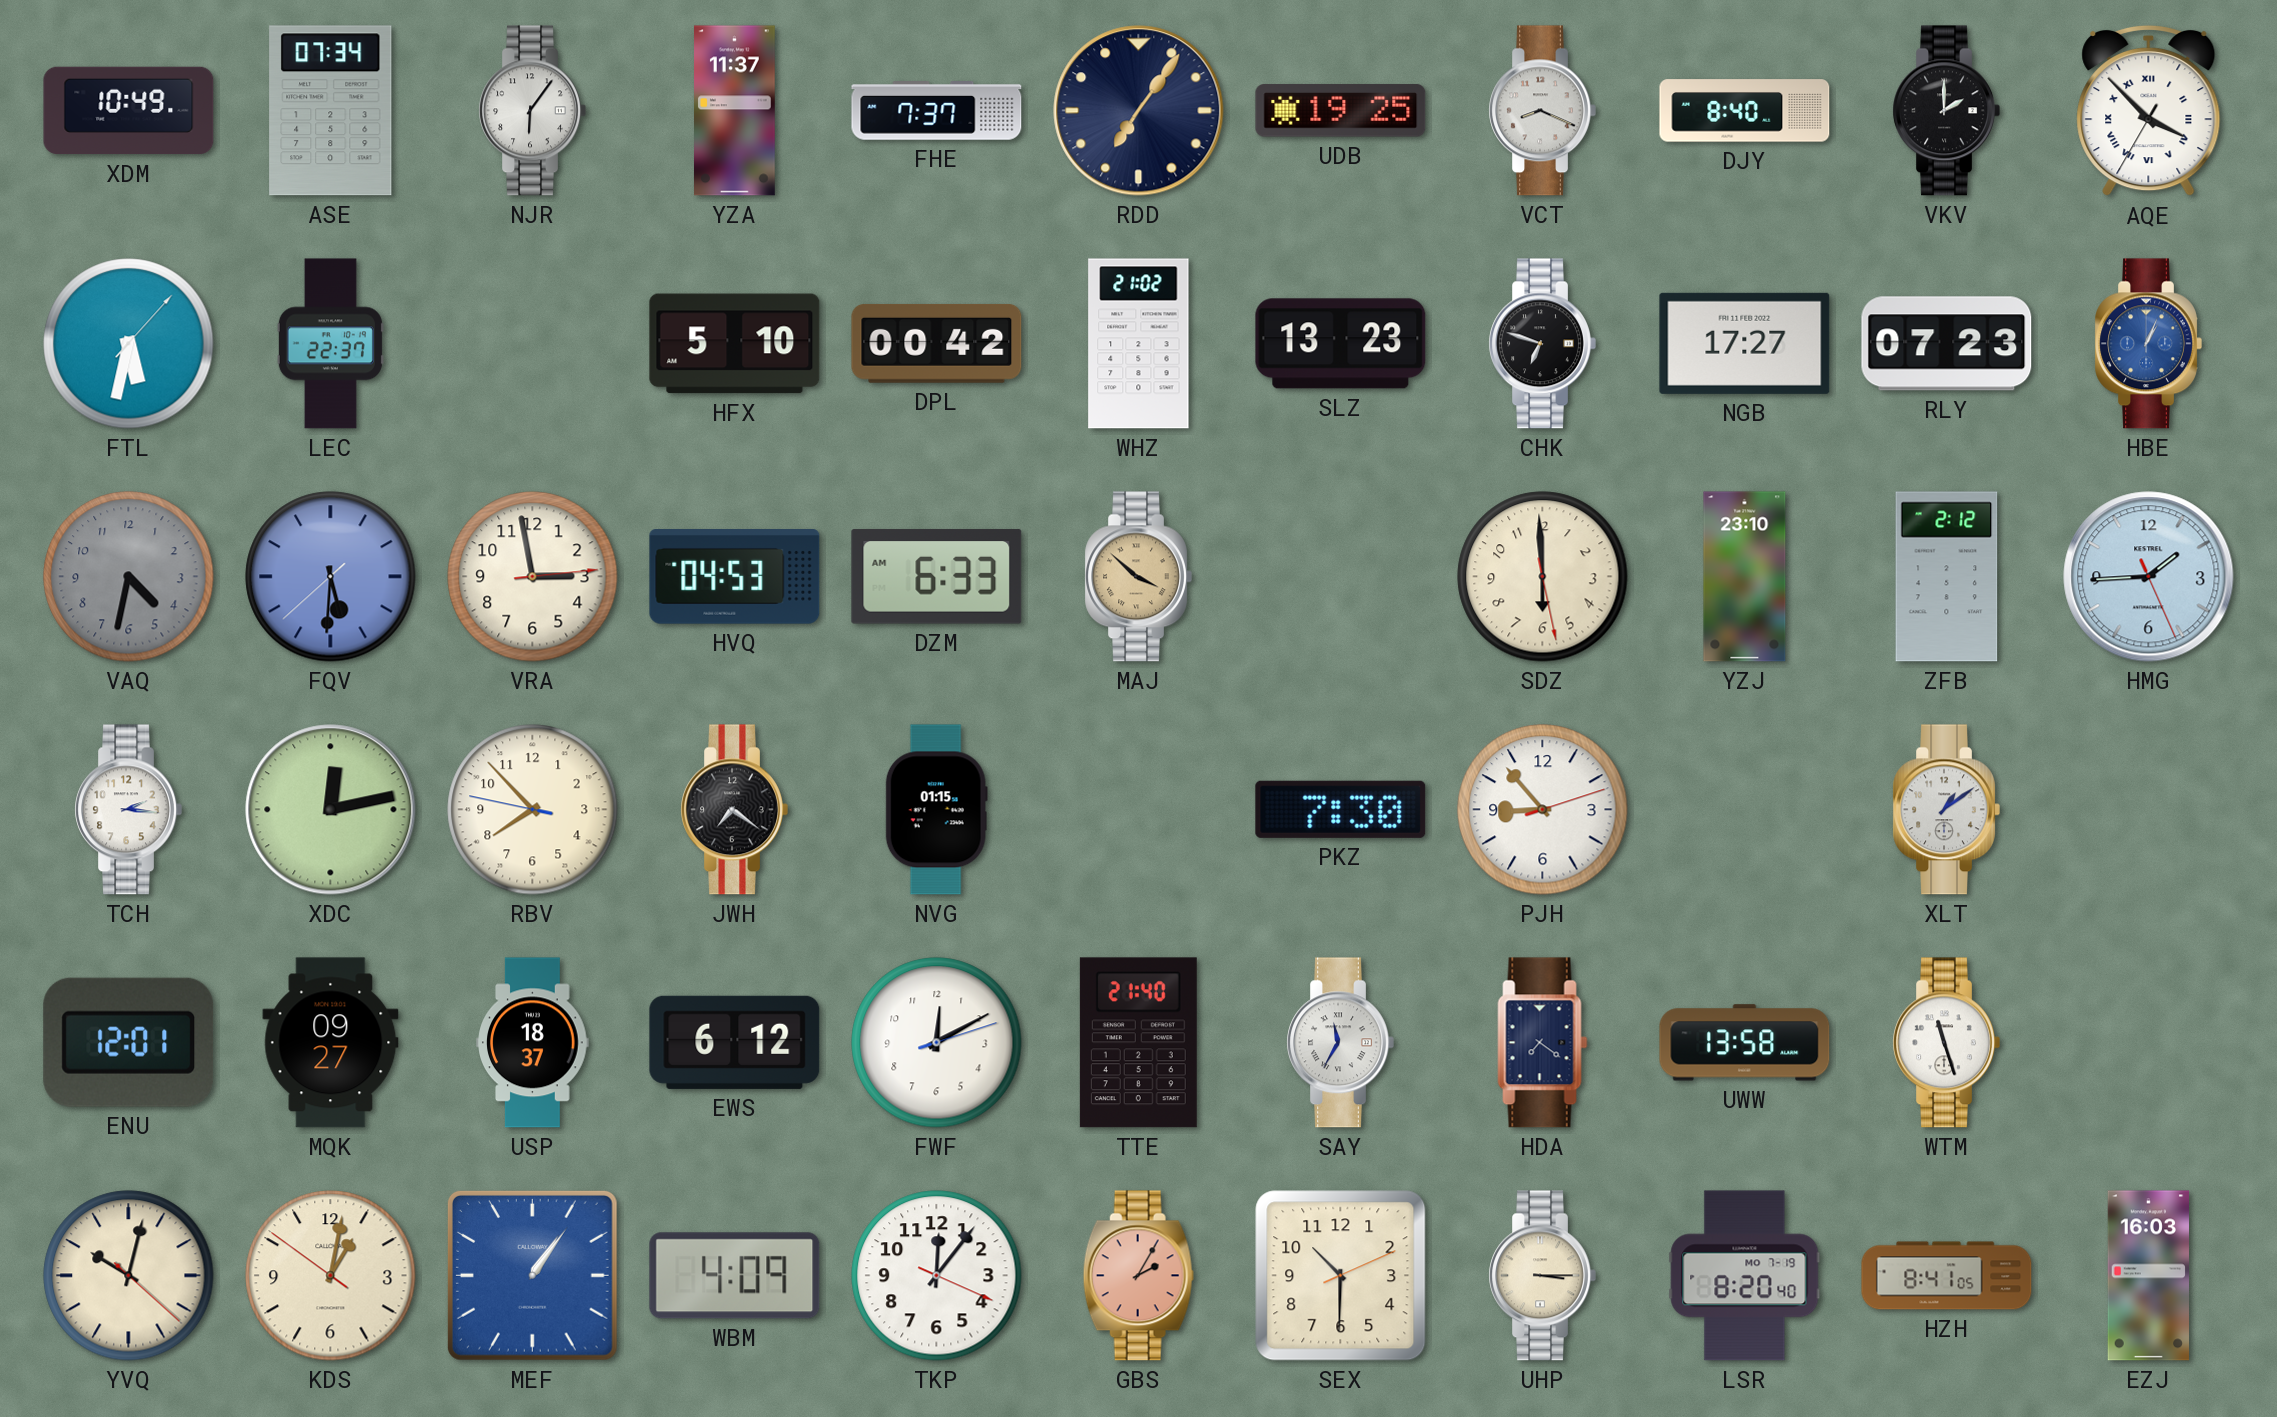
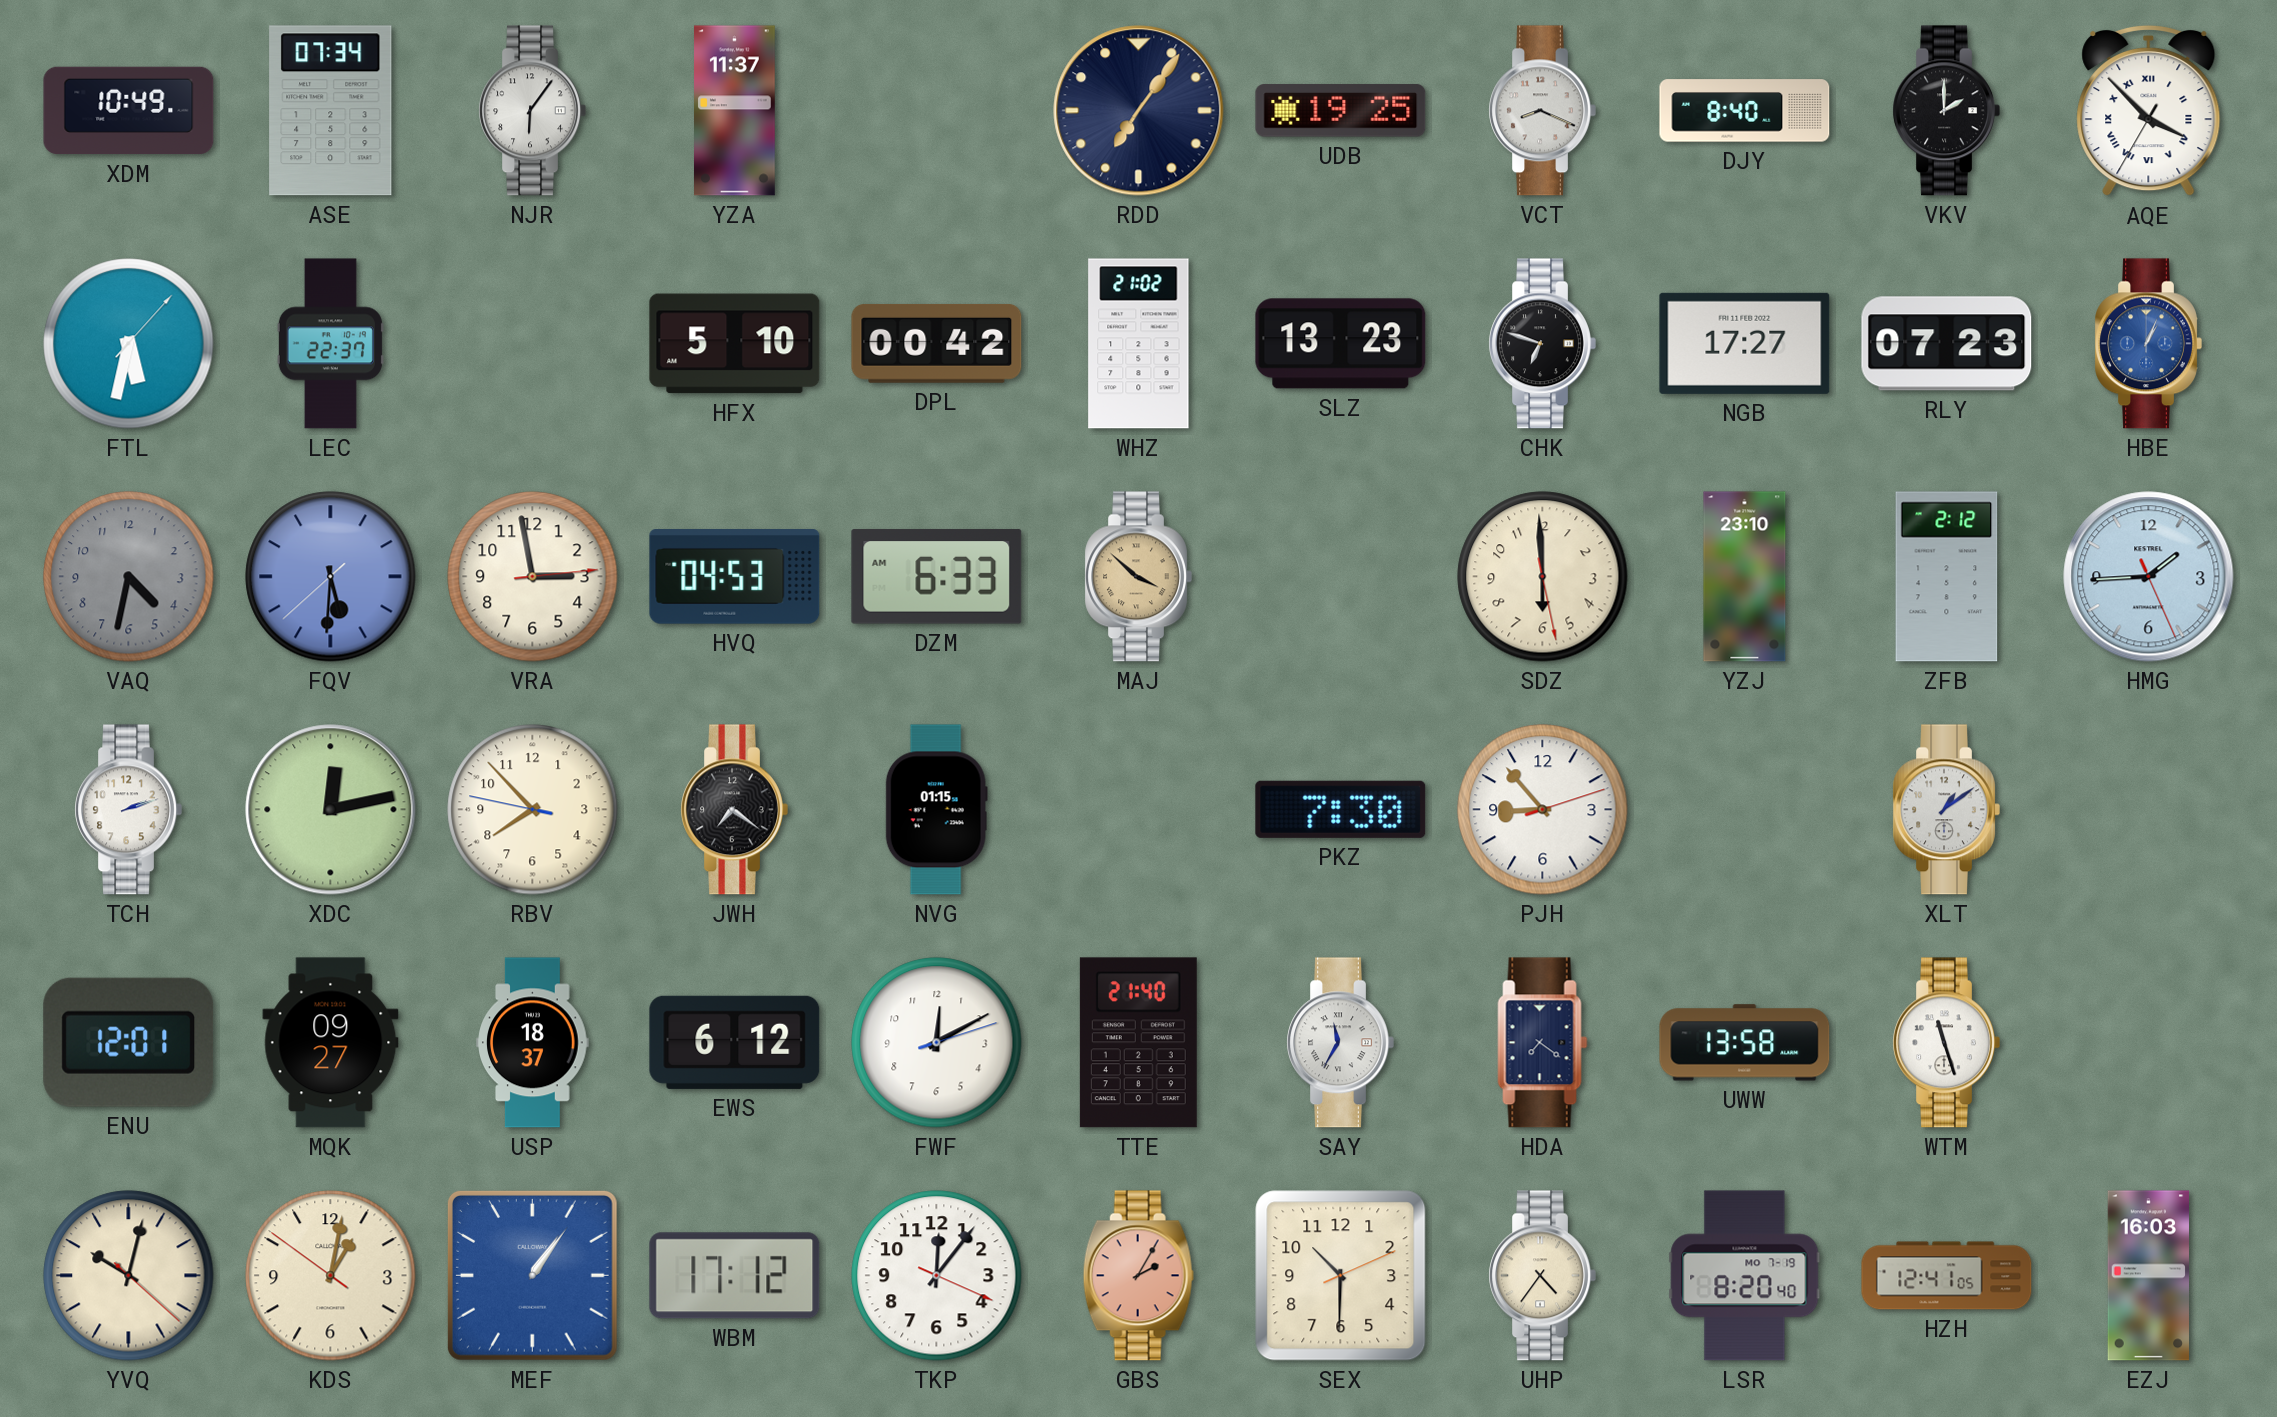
FHE: 7:37 -> none
TCH: 2:16 -> 2:12
WBM: 4:09 -> 17:12
UHP: 3:15 -> 4:36
HZH: 8:41 -> 12:41
